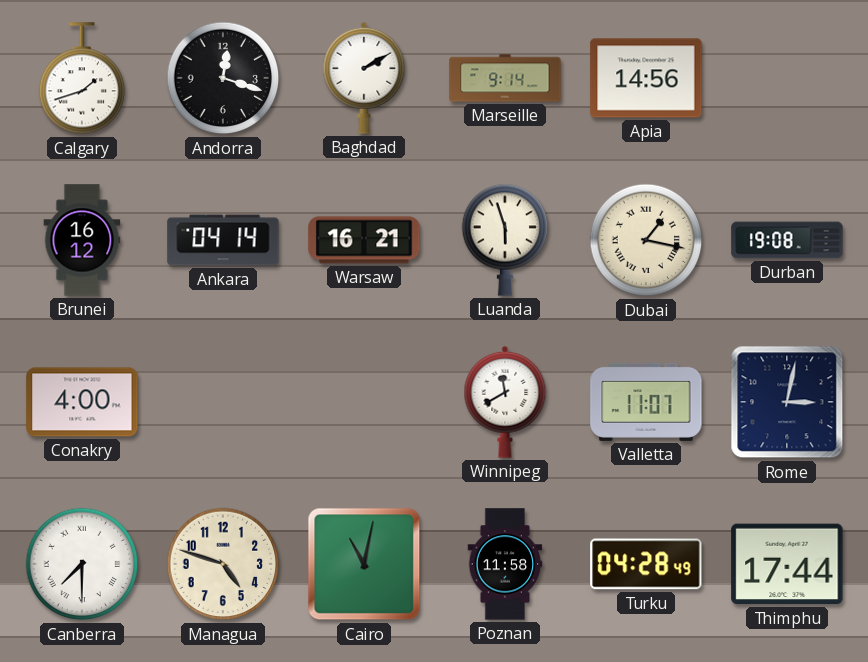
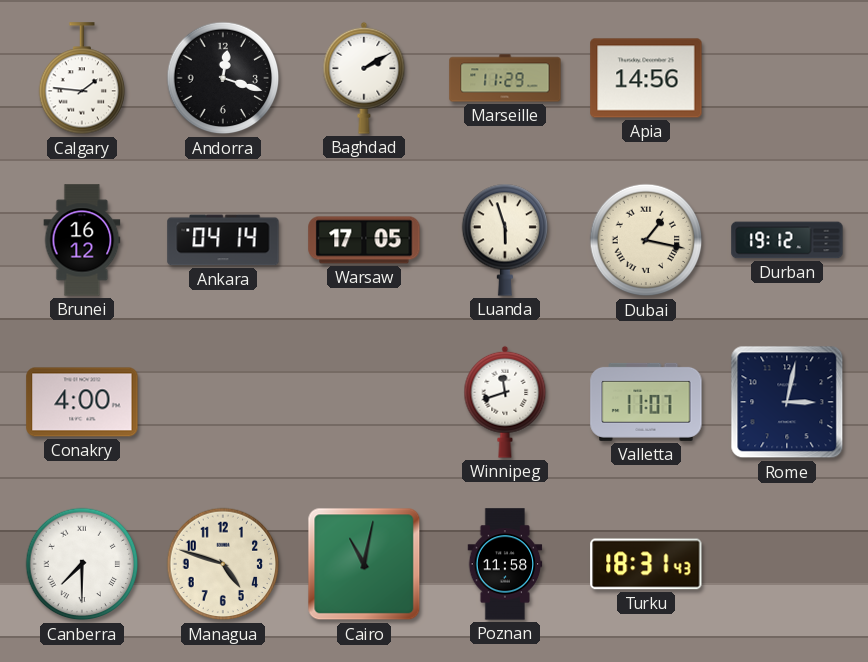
Calgary: 1:42 -> 1:46
Marseille: 9:14 -> 11:29
Warsaw: 16:21 -> 17:05
Durban: 19:08 -> 19:12
Winnipeg: 11:40 -> 11:42
Turku: 04:28 -> 18:31
Thimphu: 17:44 -> none
